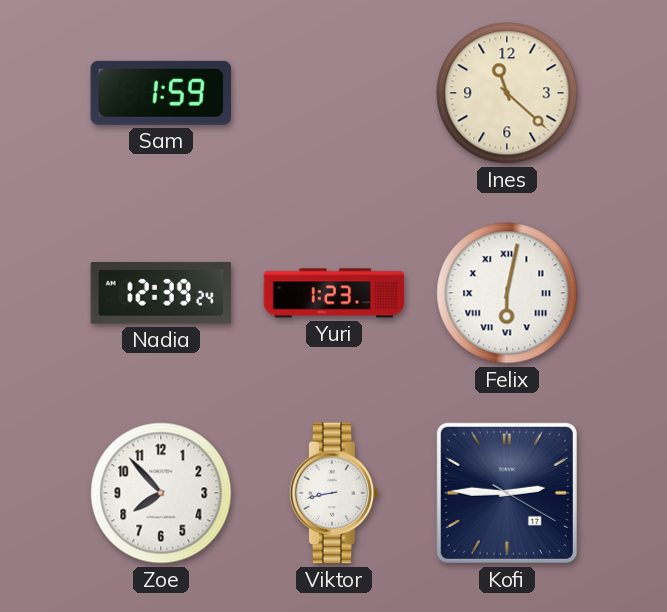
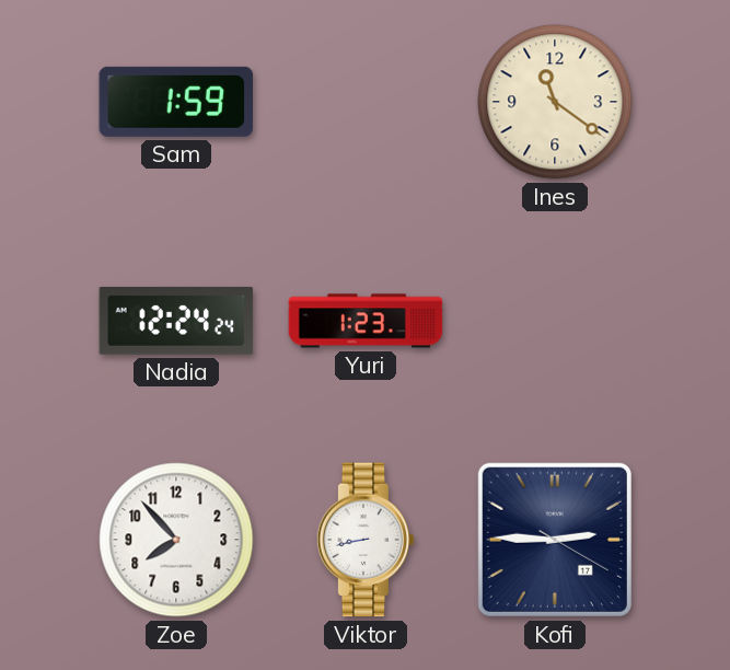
Ines: 11:22 -> 11:21
Nadia: 12:39 -> 12:24
Felix: 6:02 -> none
